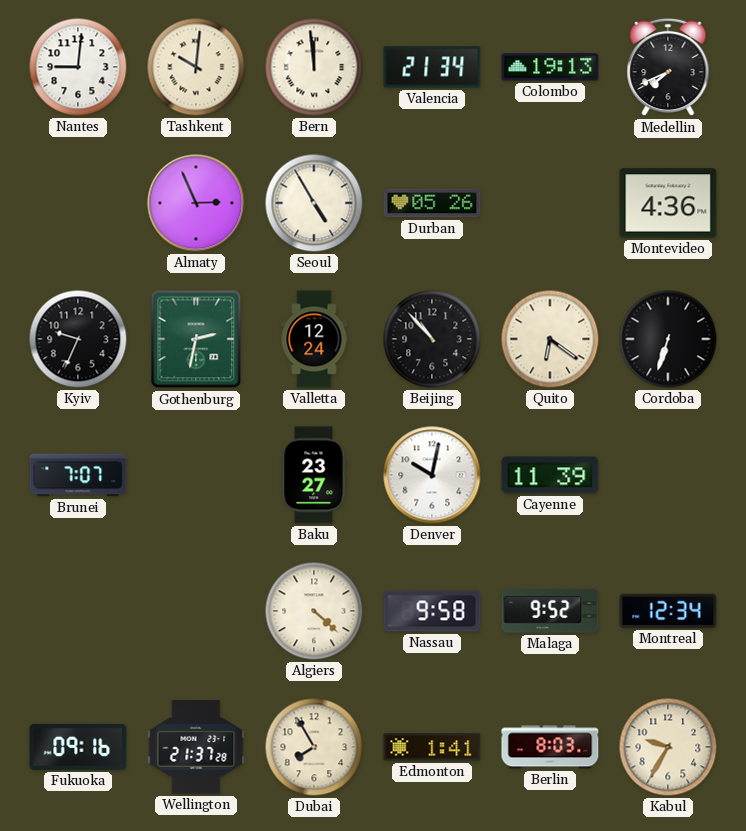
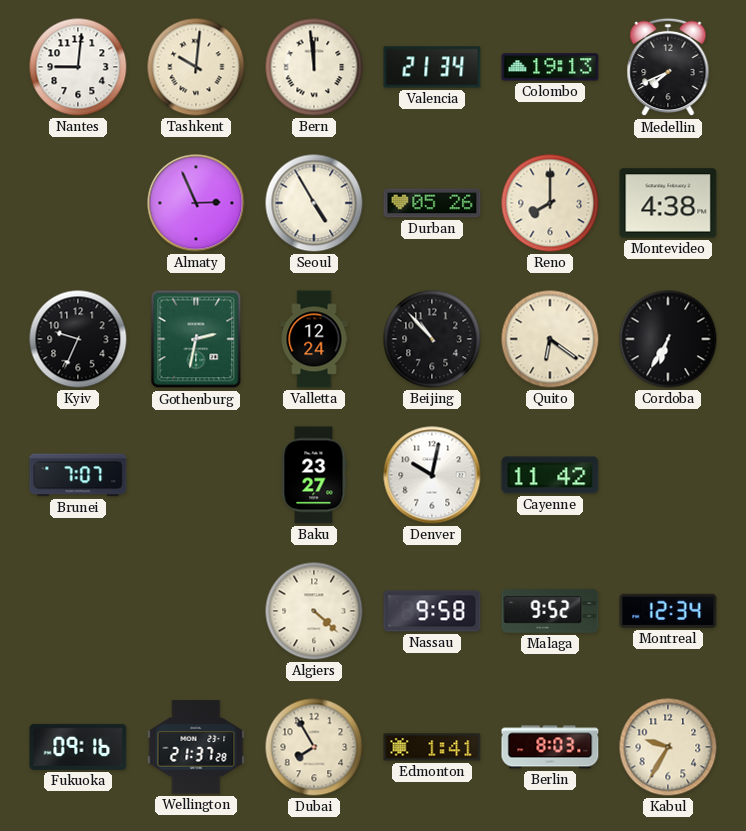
Reno: none -> 8:00
Montevideo: 4:36 -> 4:38
Cordoba: 6:33 -> 6:35
Cayenne: 11:39 -> 11:42
